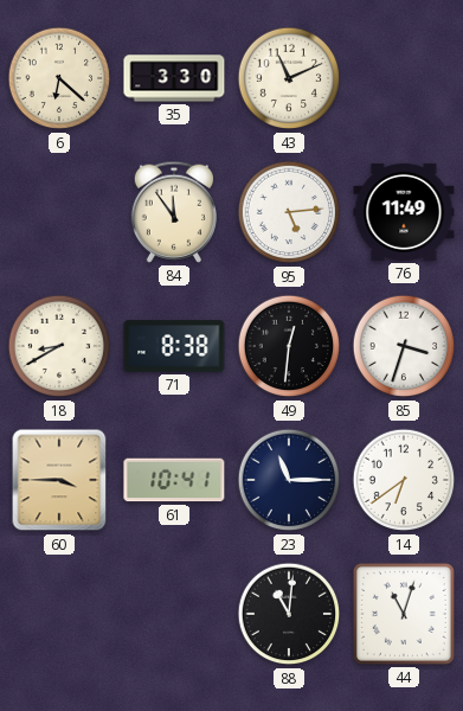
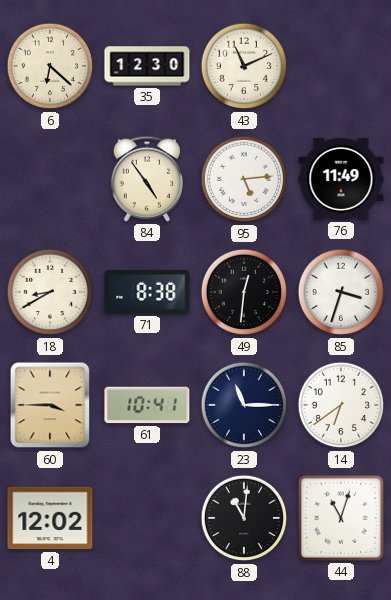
35: 3:30 -> 12:30
84: 11:54 -> 4:54
4: none -> 12:02
